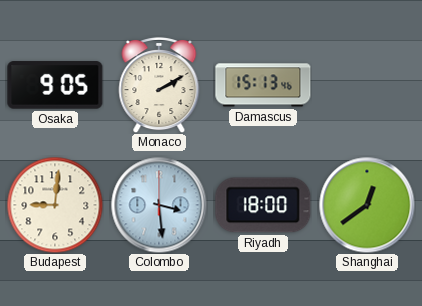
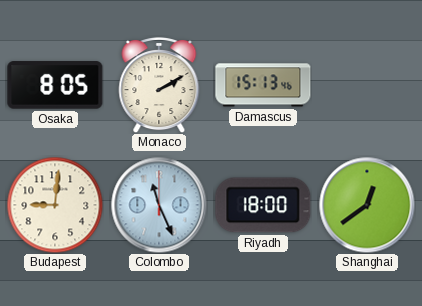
Osaka: 9:05 -> 8:05
Colombo: 3:29 -> 11:26
